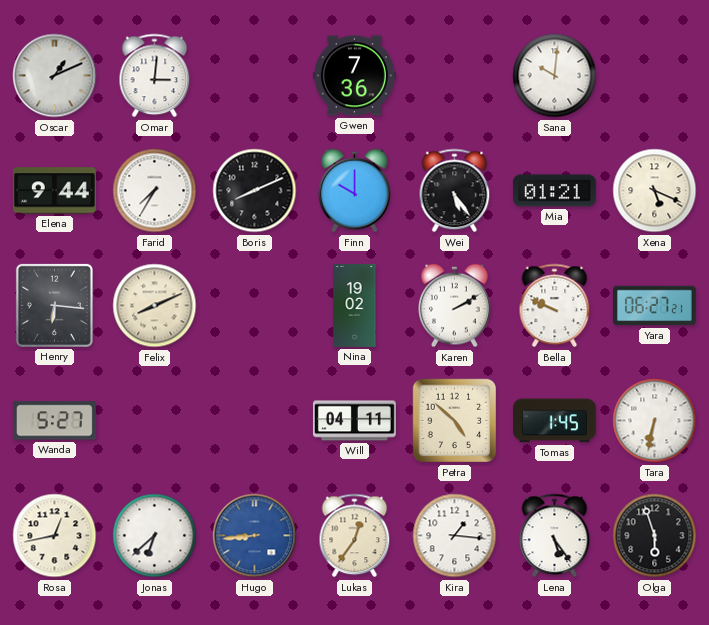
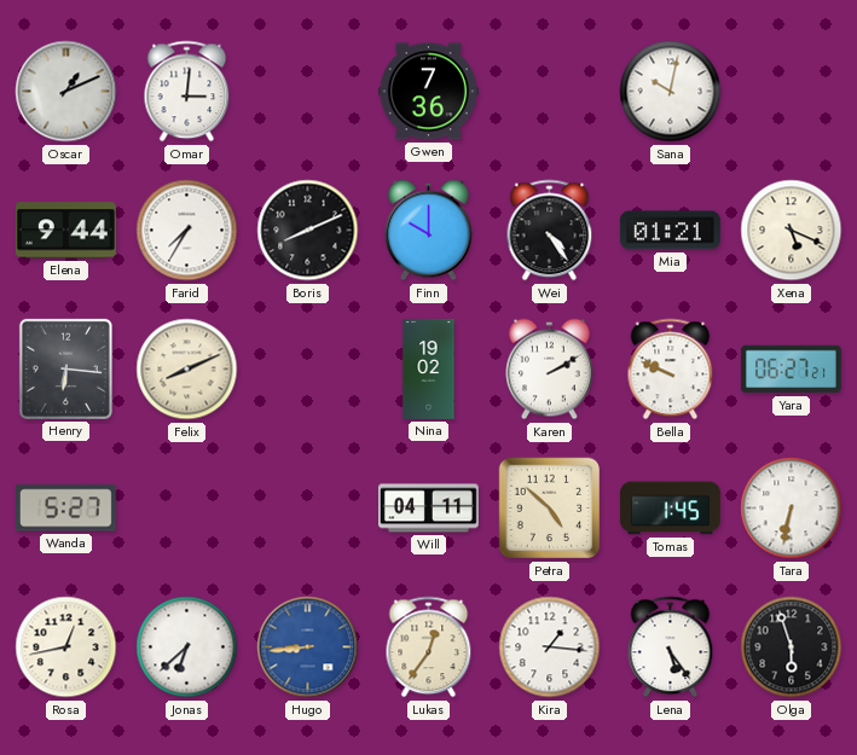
Sana: 10:01 -> 10:02
Wei: 5:24 -> 4:24
